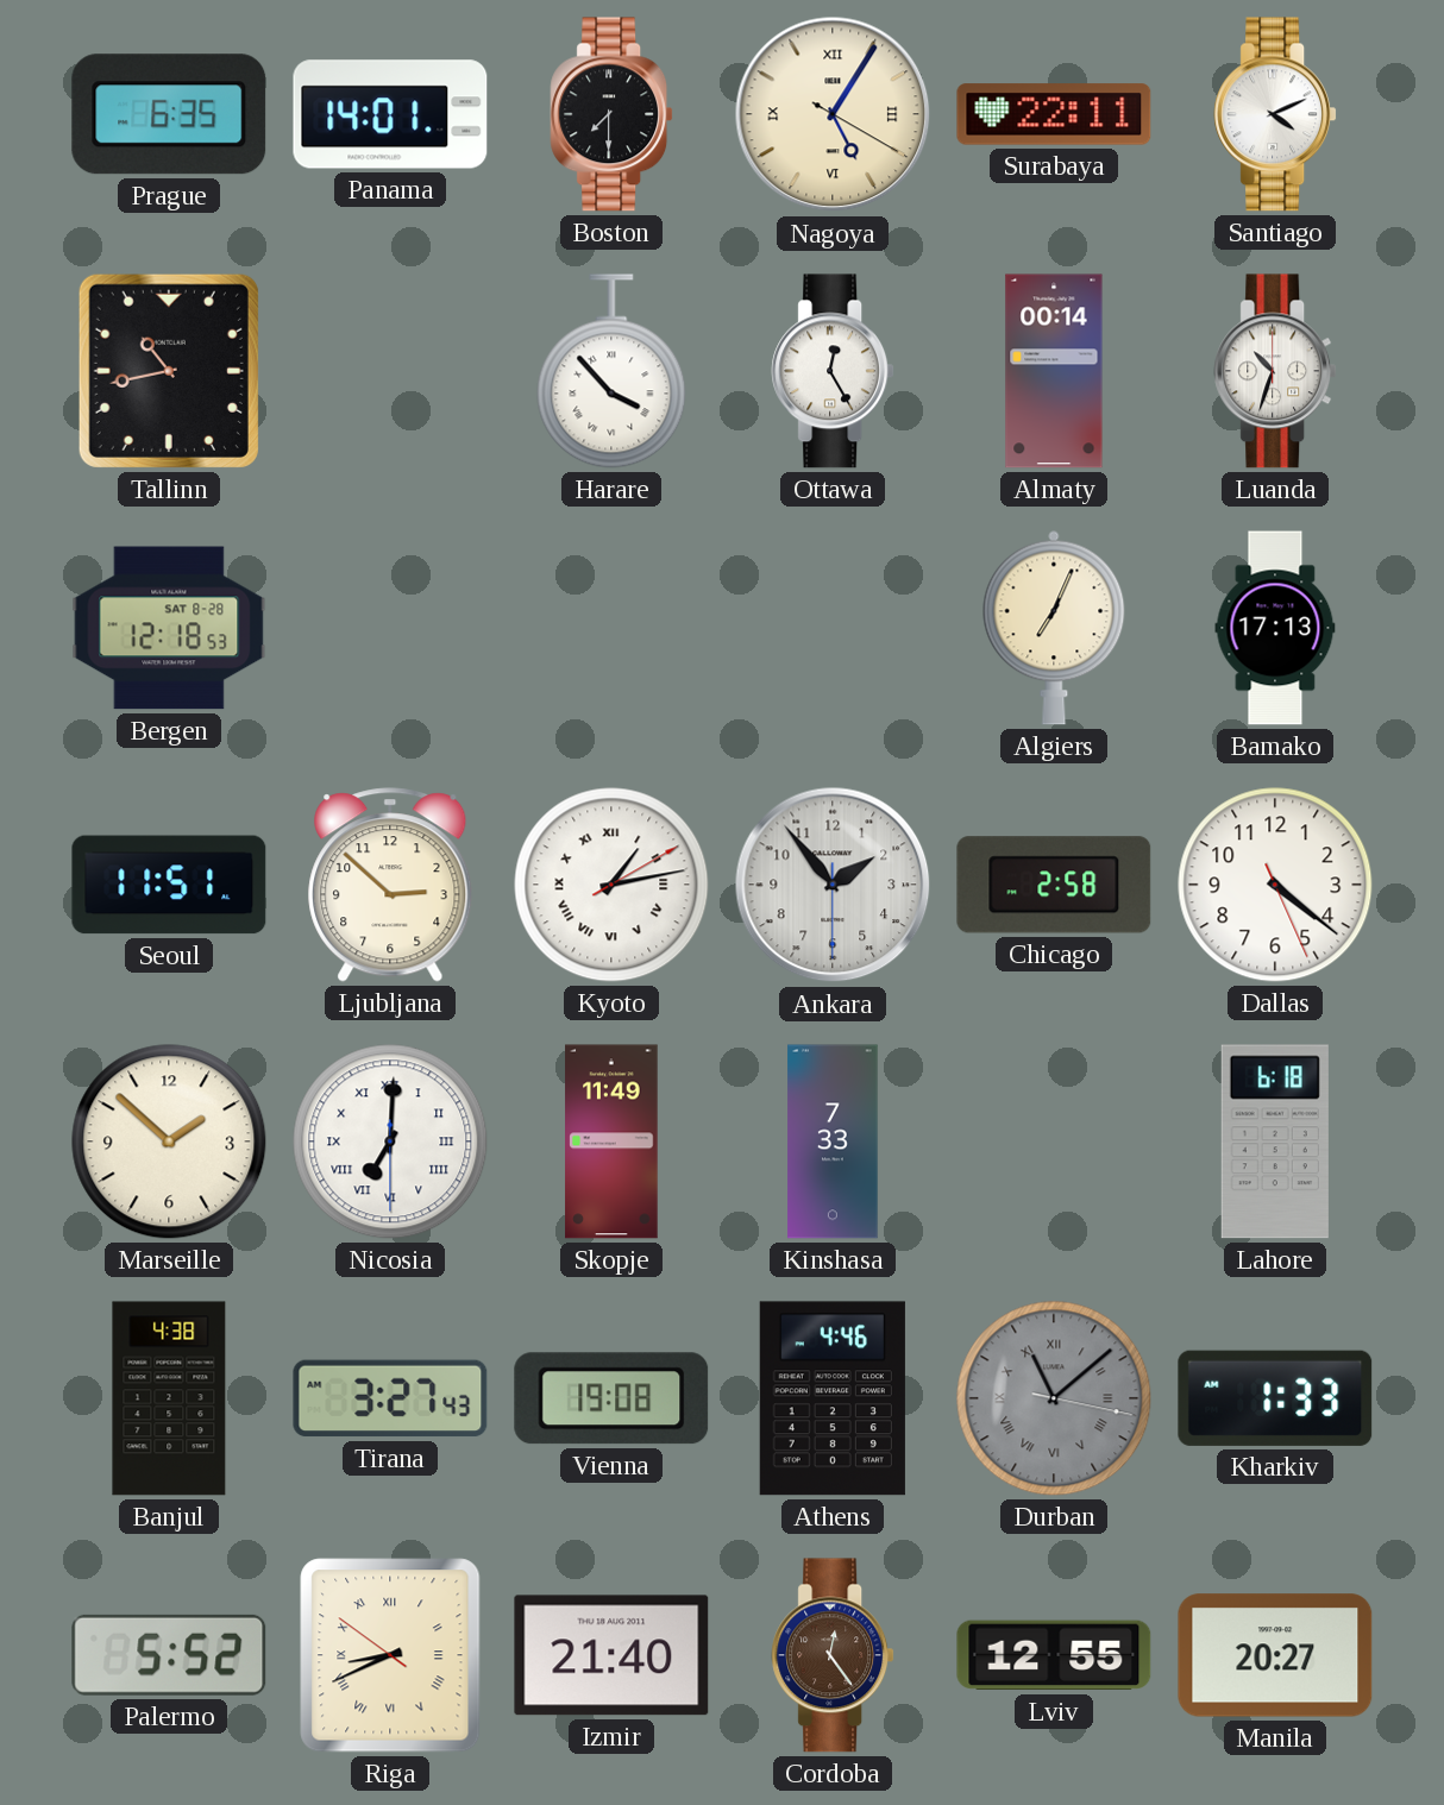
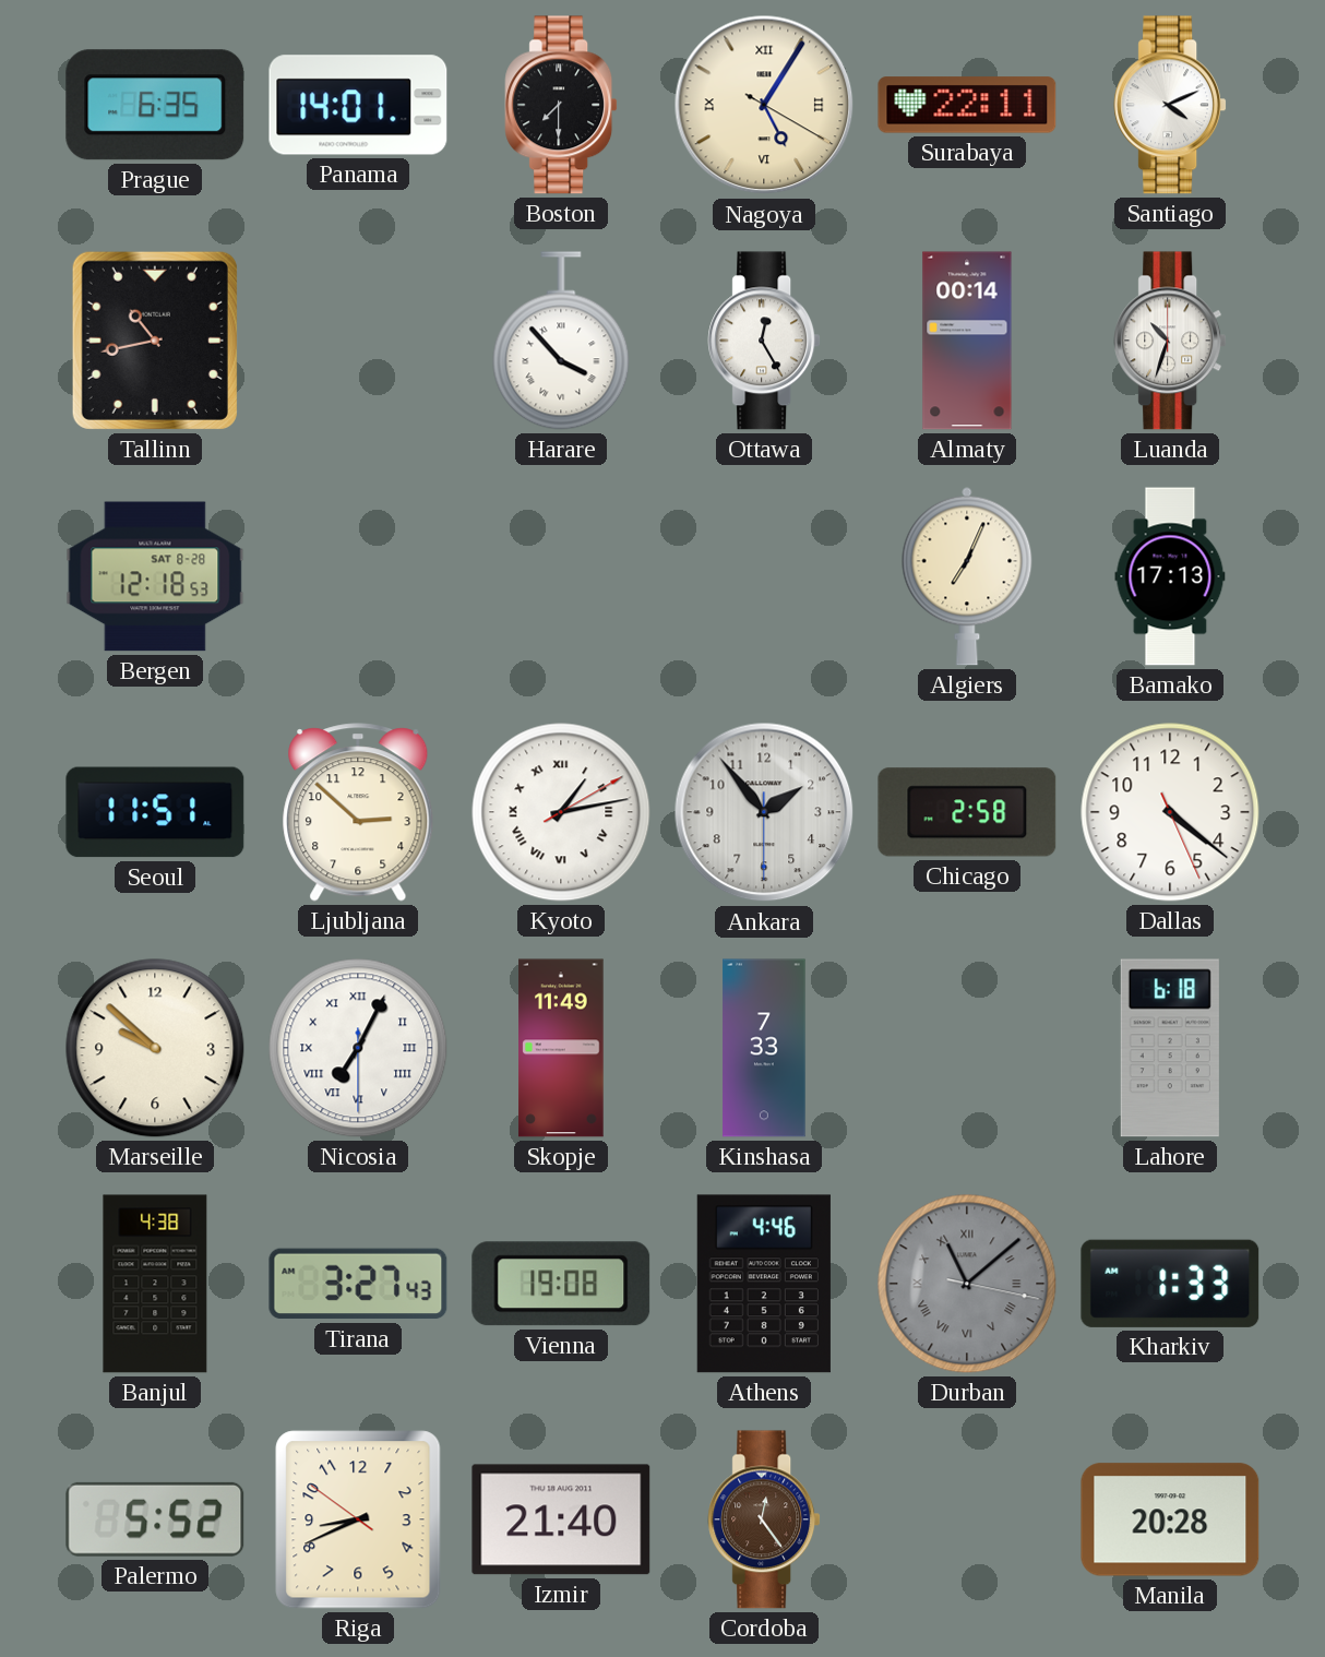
Marseille: 1:52 -> 9:52
Nicosia: 7:00 -> 7:04
Riga numerals: Roman -> Arabic
Lviv: 12:55 -> none
Manila: 20:27 -> 20:28
